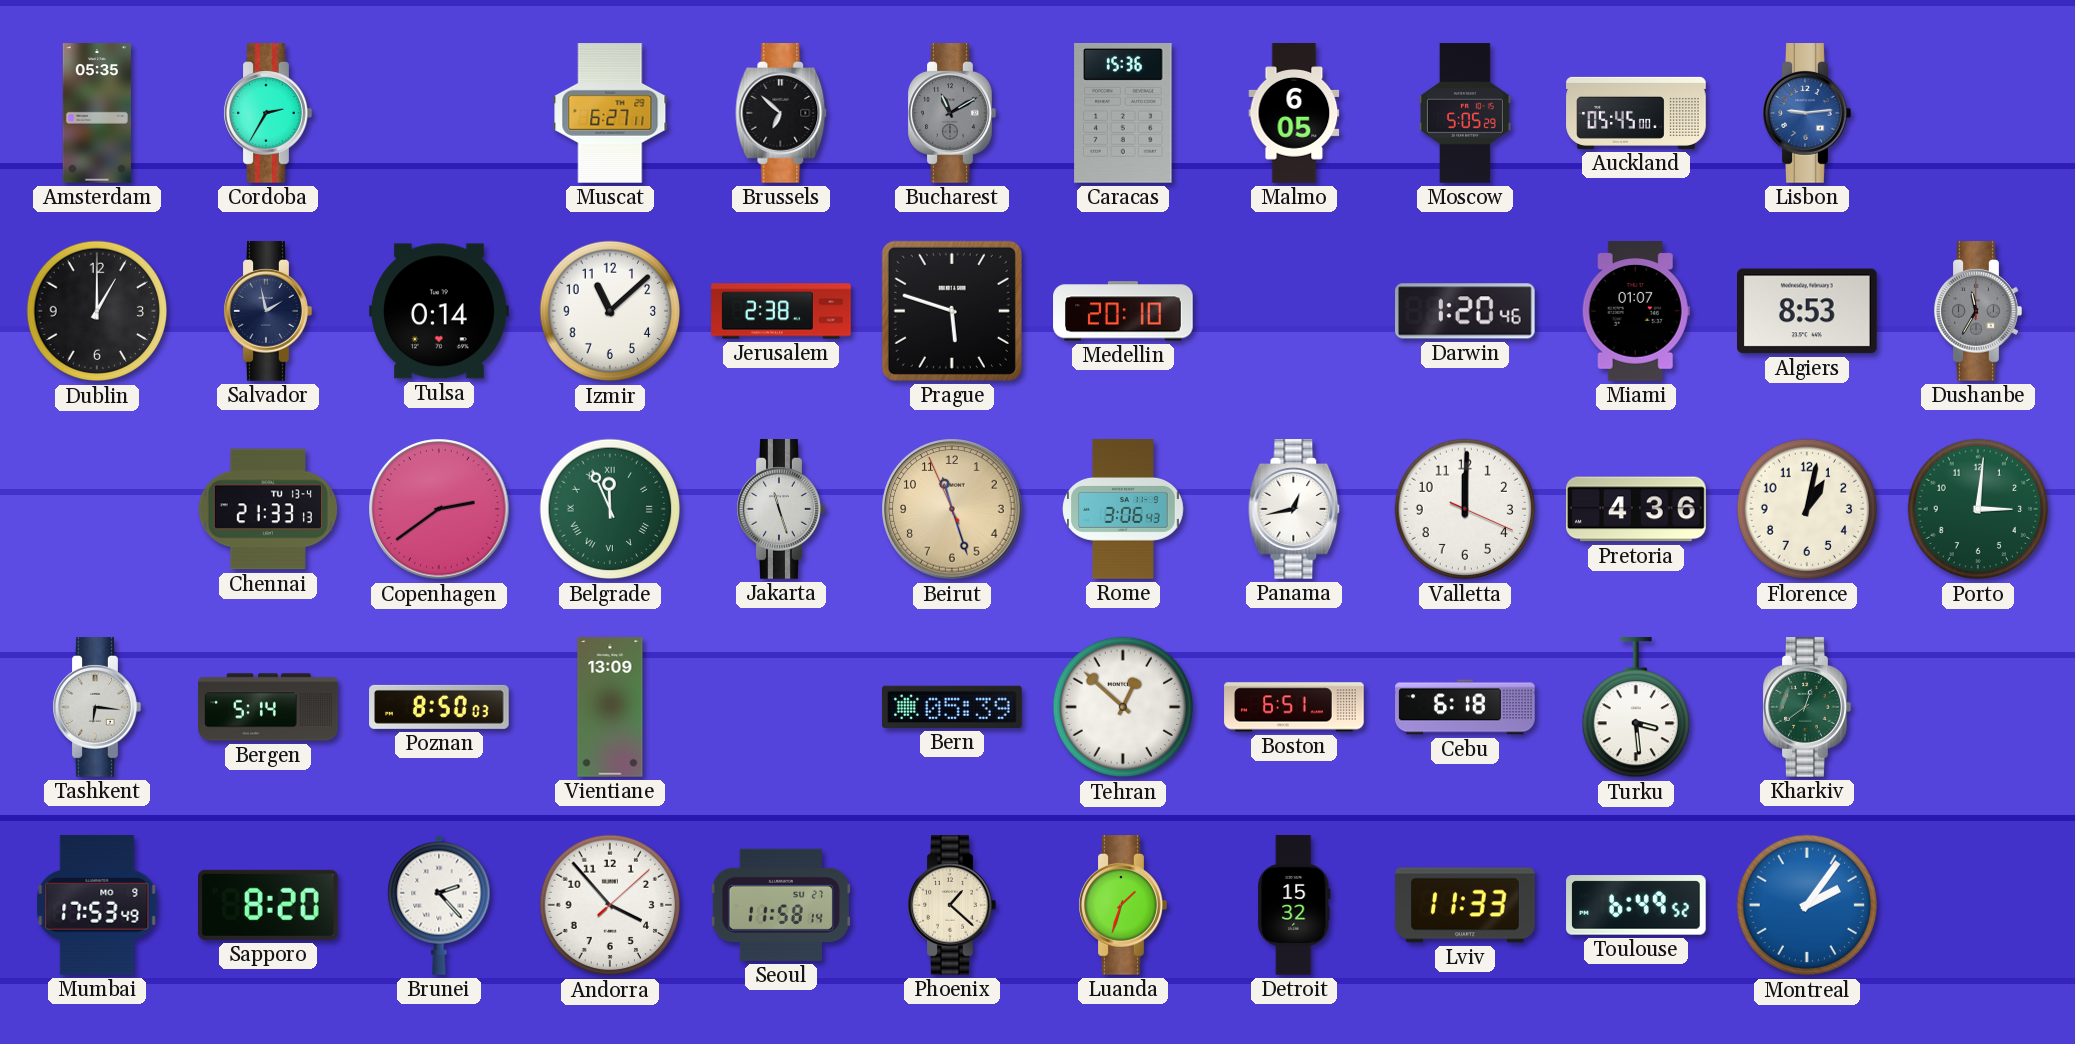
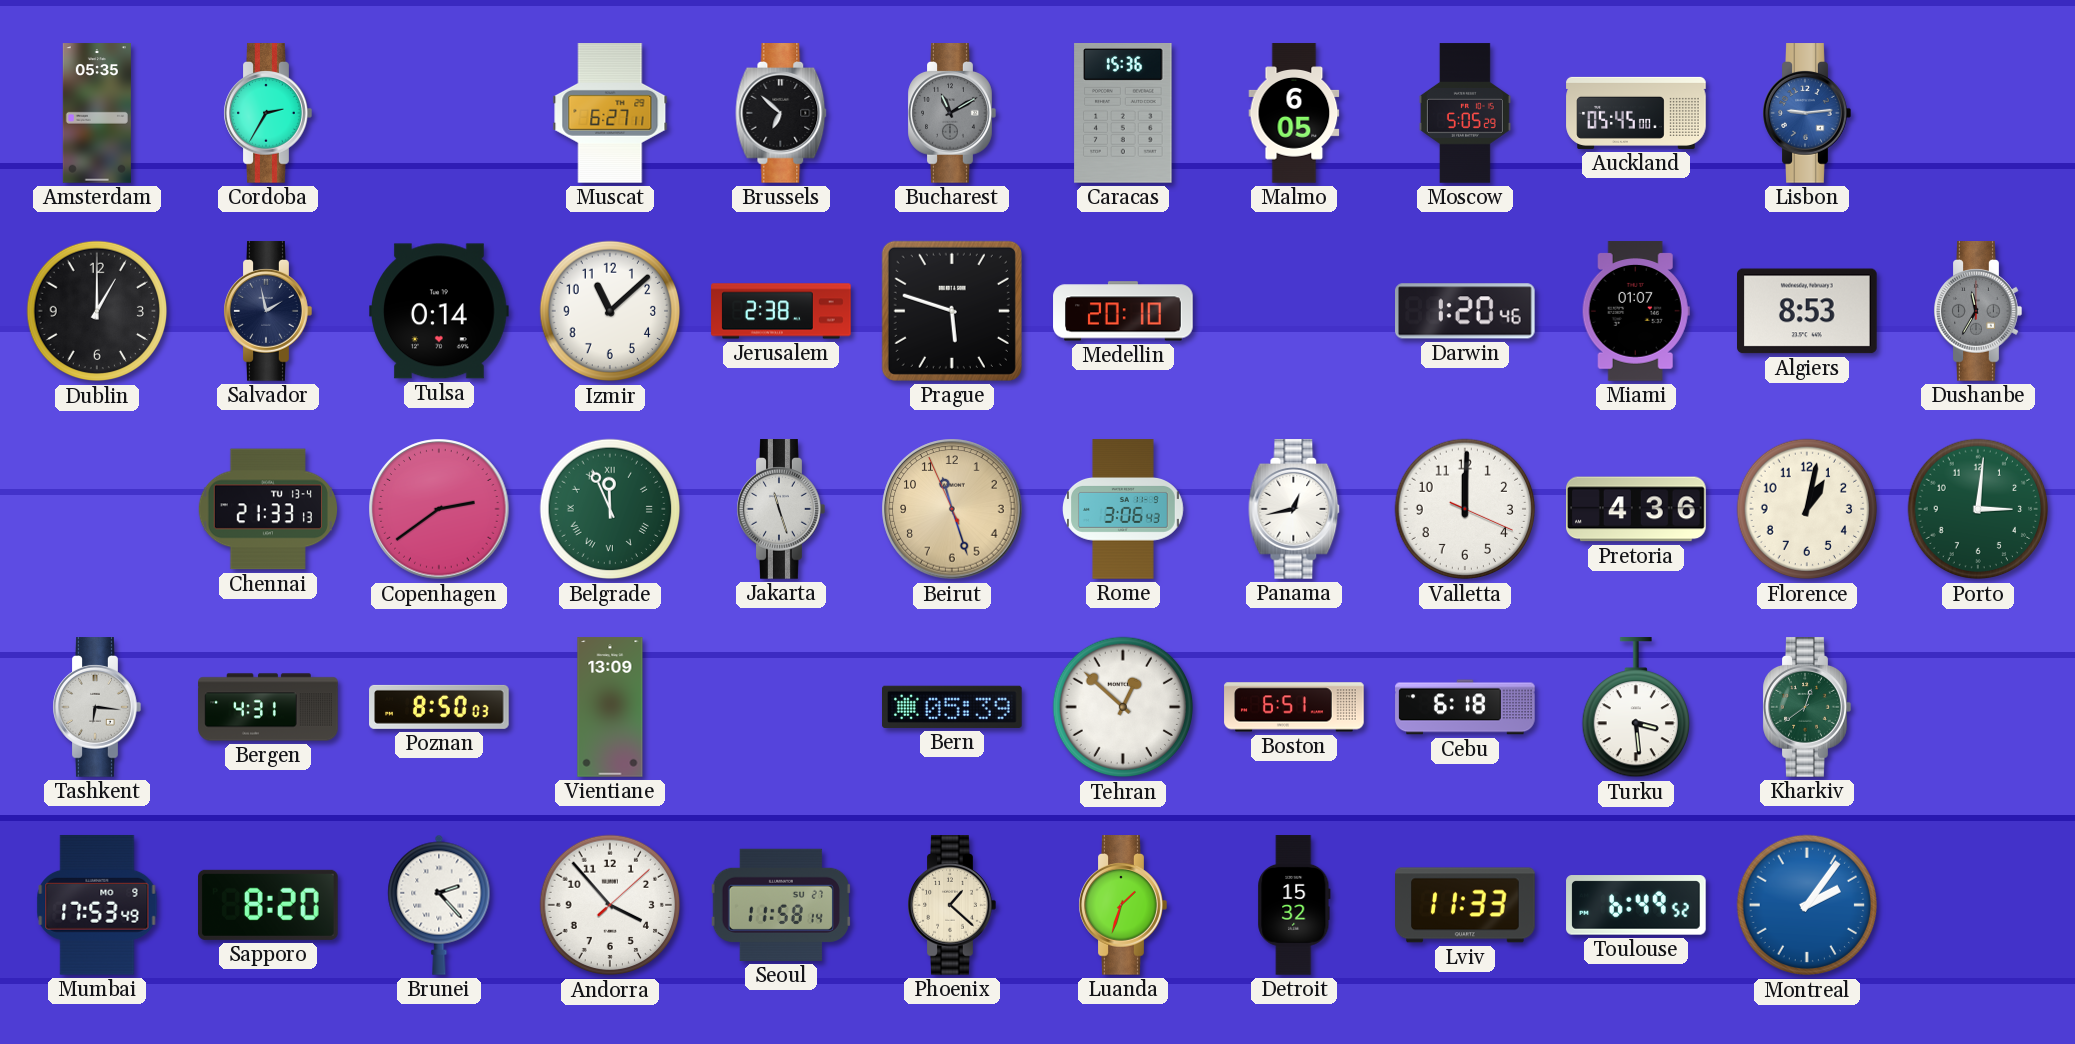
Bergen: 5:14 -> 4:31
